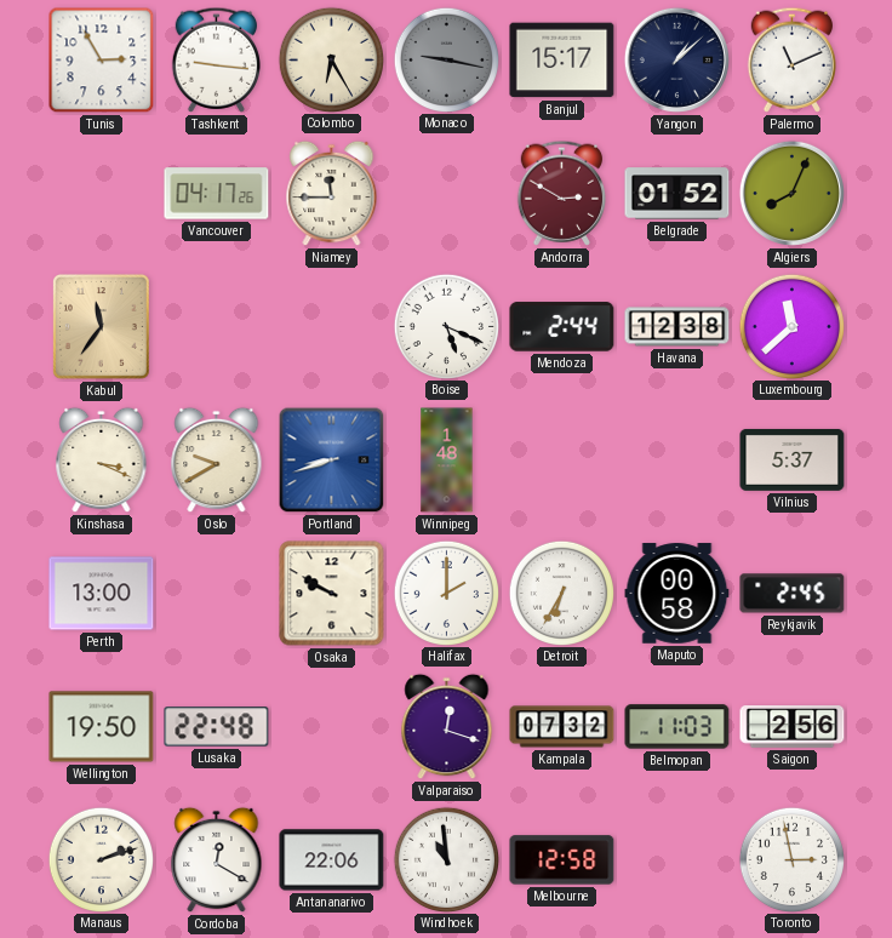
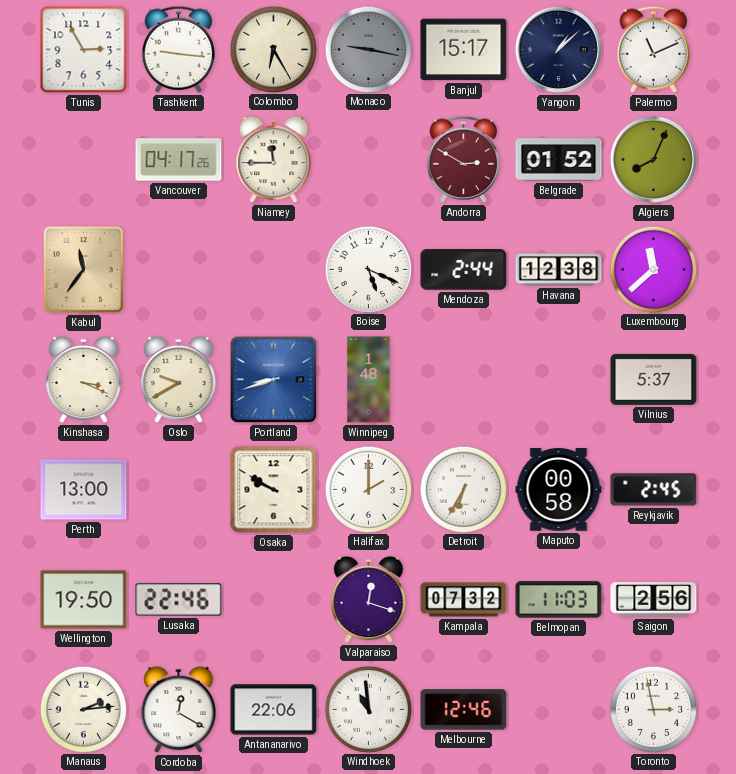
Lusaka: 22:48 -> 22:46
Manaus: 2:12 -> 2:14
Melbourne: 12:58 -> 12:46
